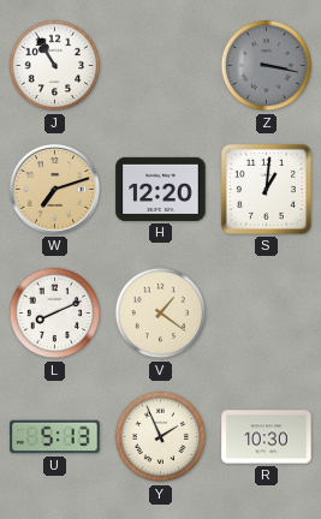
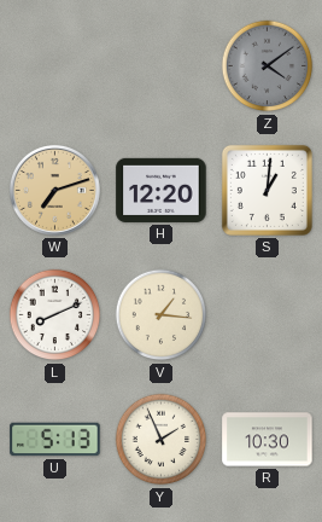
J: 10:55 -> none
Z: 3:17 -> 4:09
V: 1:21 -> 1:16
